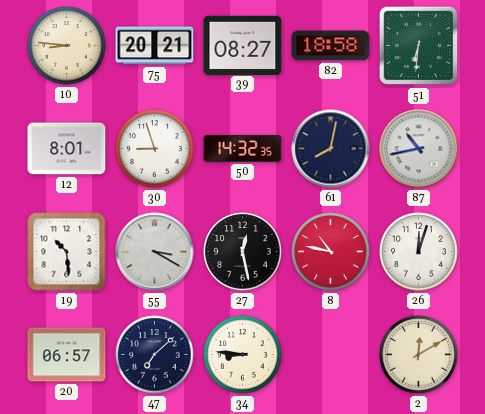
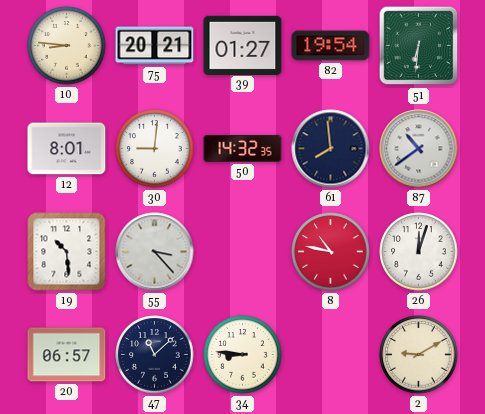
39: 08:27 -> 01:27
82: 18:58 -> 19:54
30: 8:57 -> 9:01
61: 8:02 -> 7:59
87: 10:43 -> 10:39
55: 3:20 -> 3:23
27: 12:28 -> none
47: 7:08 -> 11:08
2: 12:10 -> 9:10
